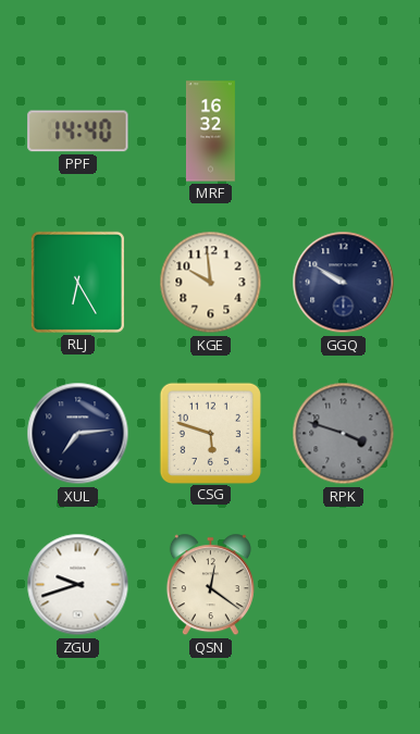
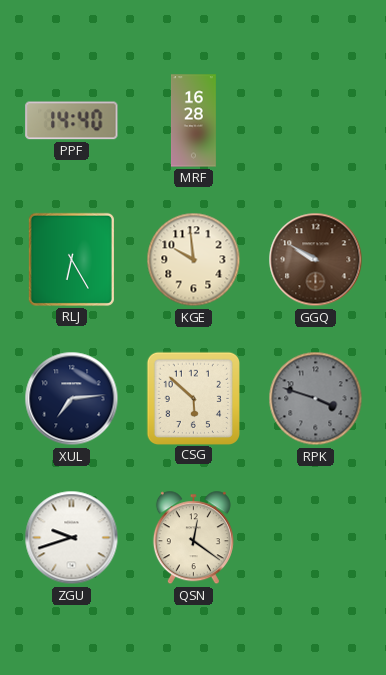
MRF: 16:32 -> 16:28
GGQ dial: navy -> brown
CSG: 5:48 -> 5:52
